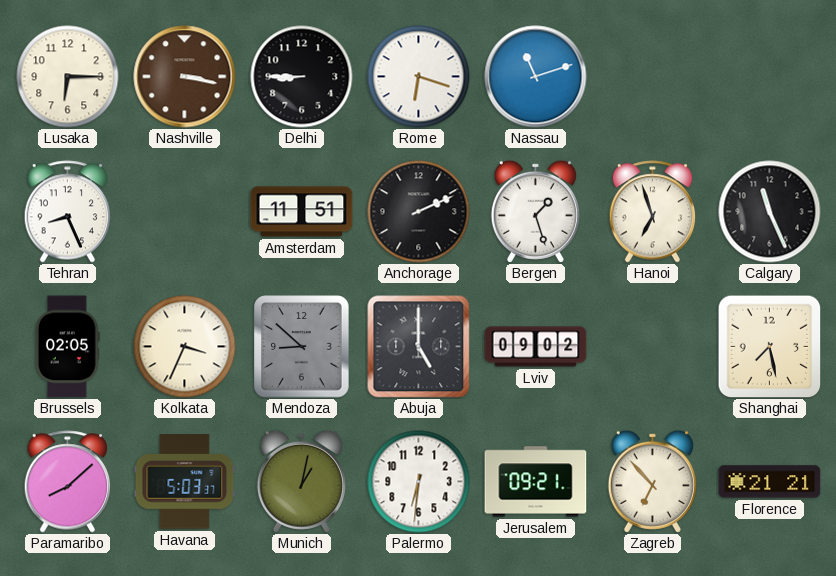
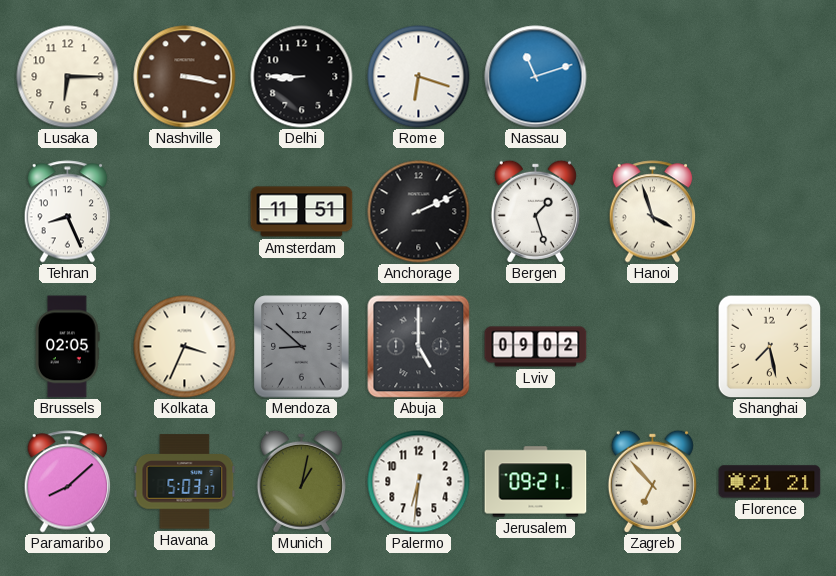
Hanoi: 6:57 -> 3:57
Calgary: 11:26 -> none
